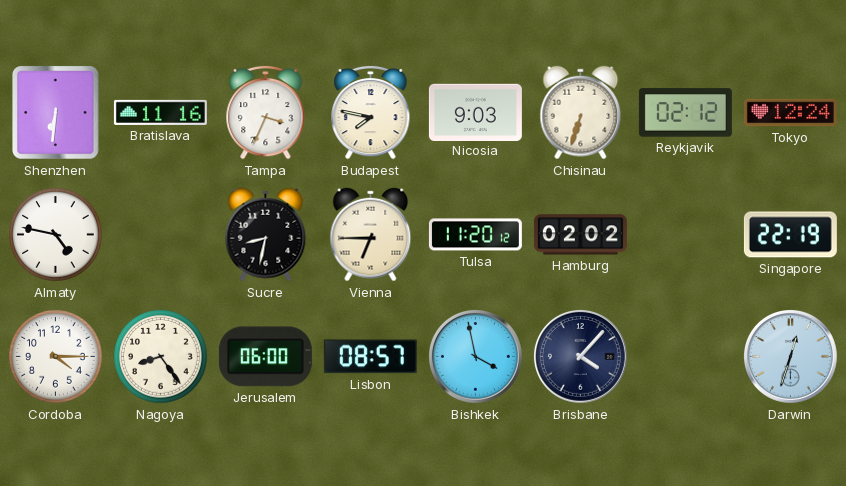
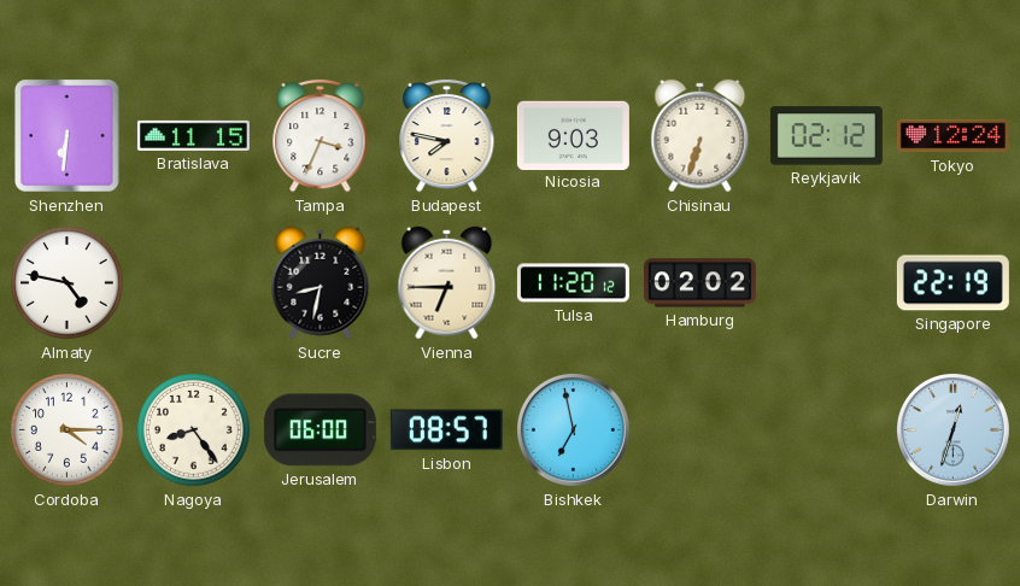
Bratislava: 11:16 -> 11:15
Bishkek: 3:58 -> 6:58
Brisbane: 4:07 -> none
